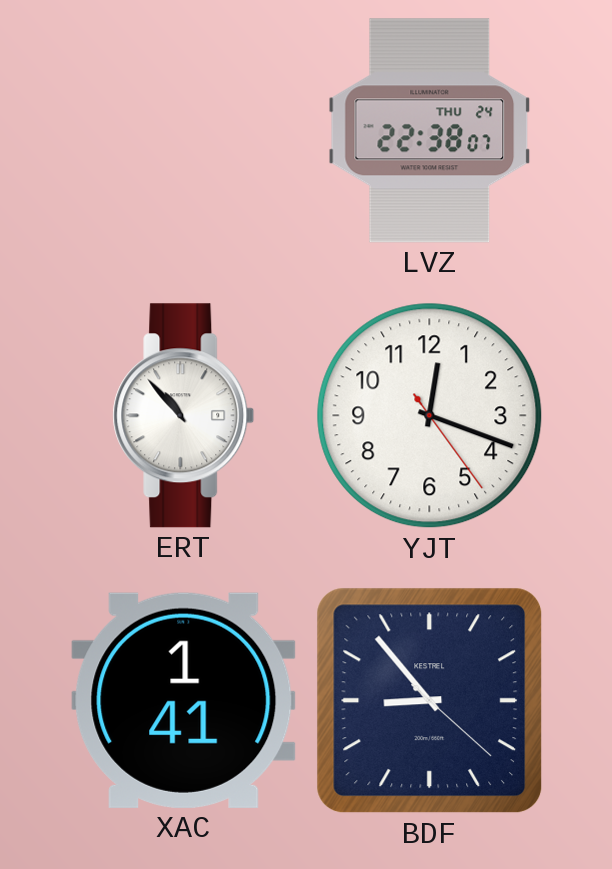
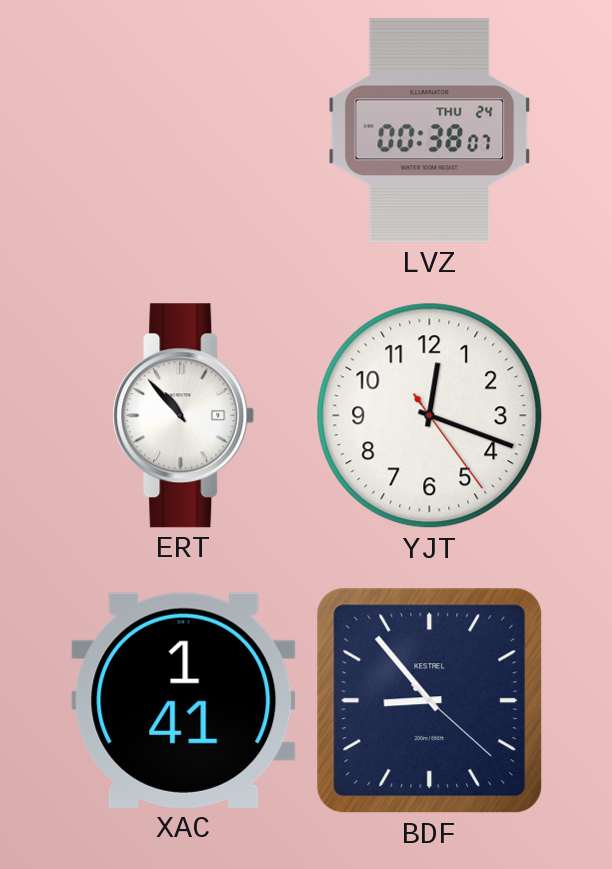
LVZ: 22:38 -> 00:38
